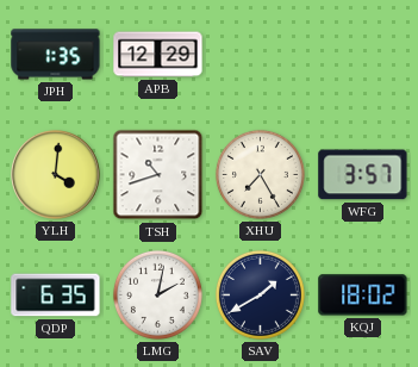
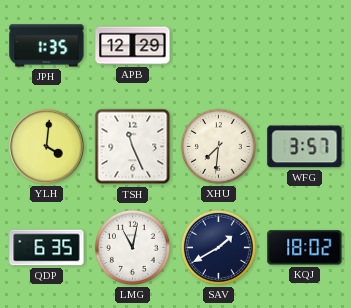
TSH: 10:42 -> 11:26
XHU: 7:25 -> 7:31
LMG: 2:02 -> 11:02
